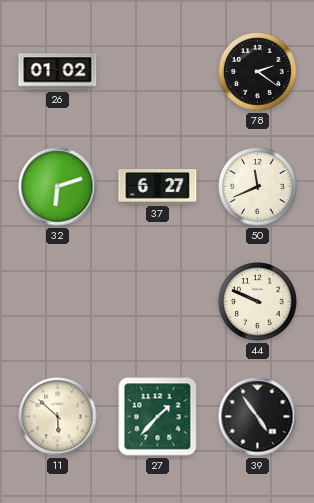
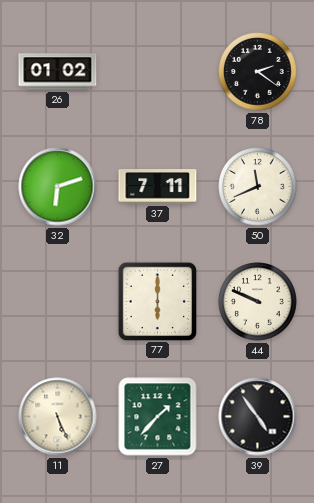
37: 6:27 -> 7:11
77: none -> 6:00
11: 5:52 -> 5:26
